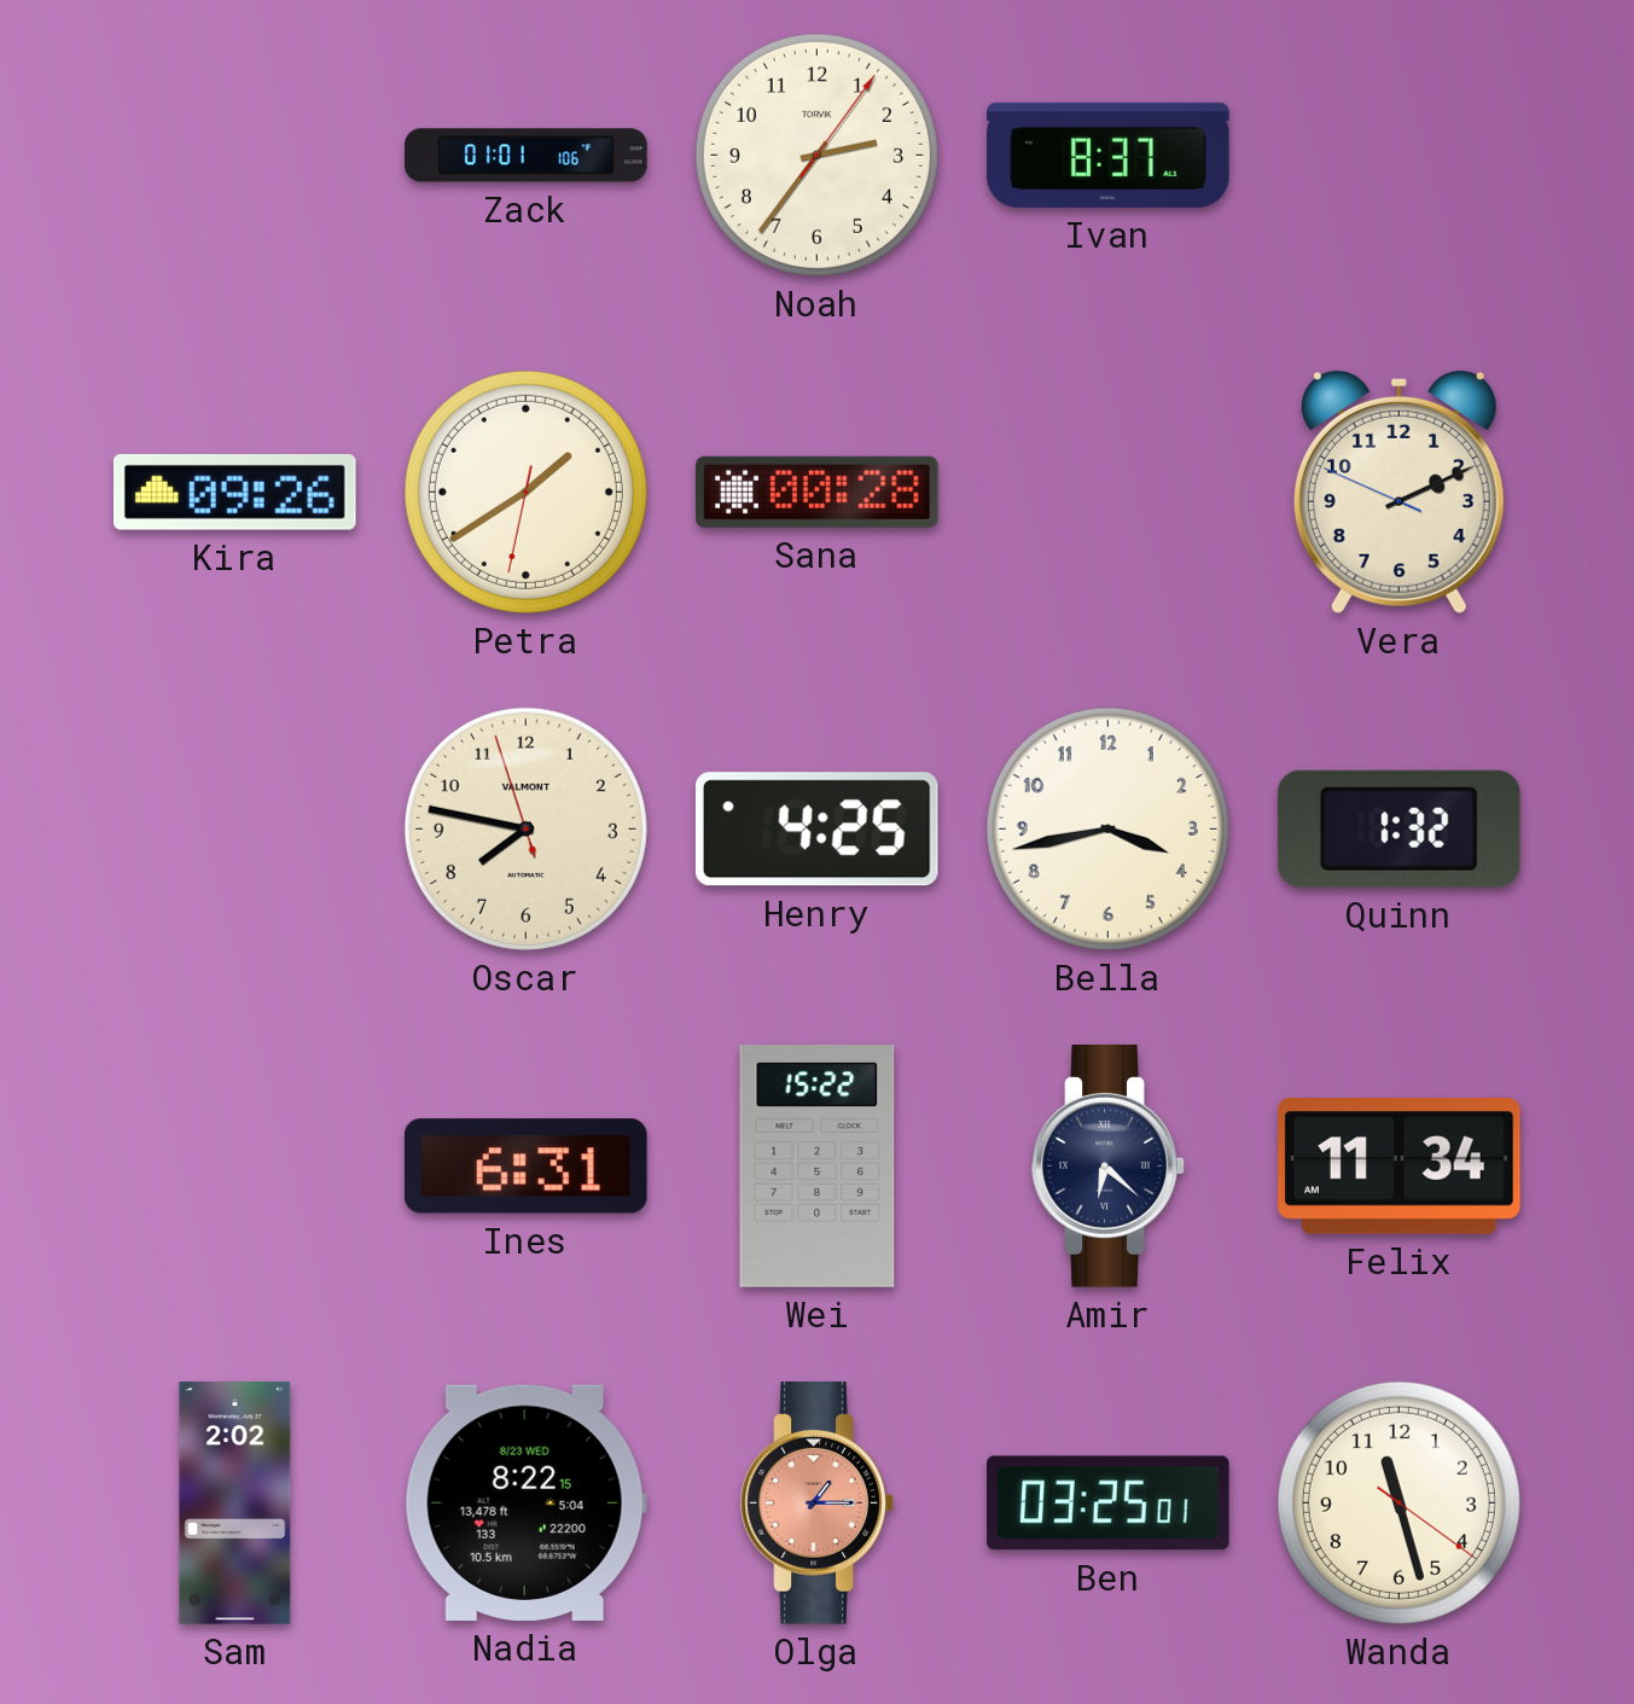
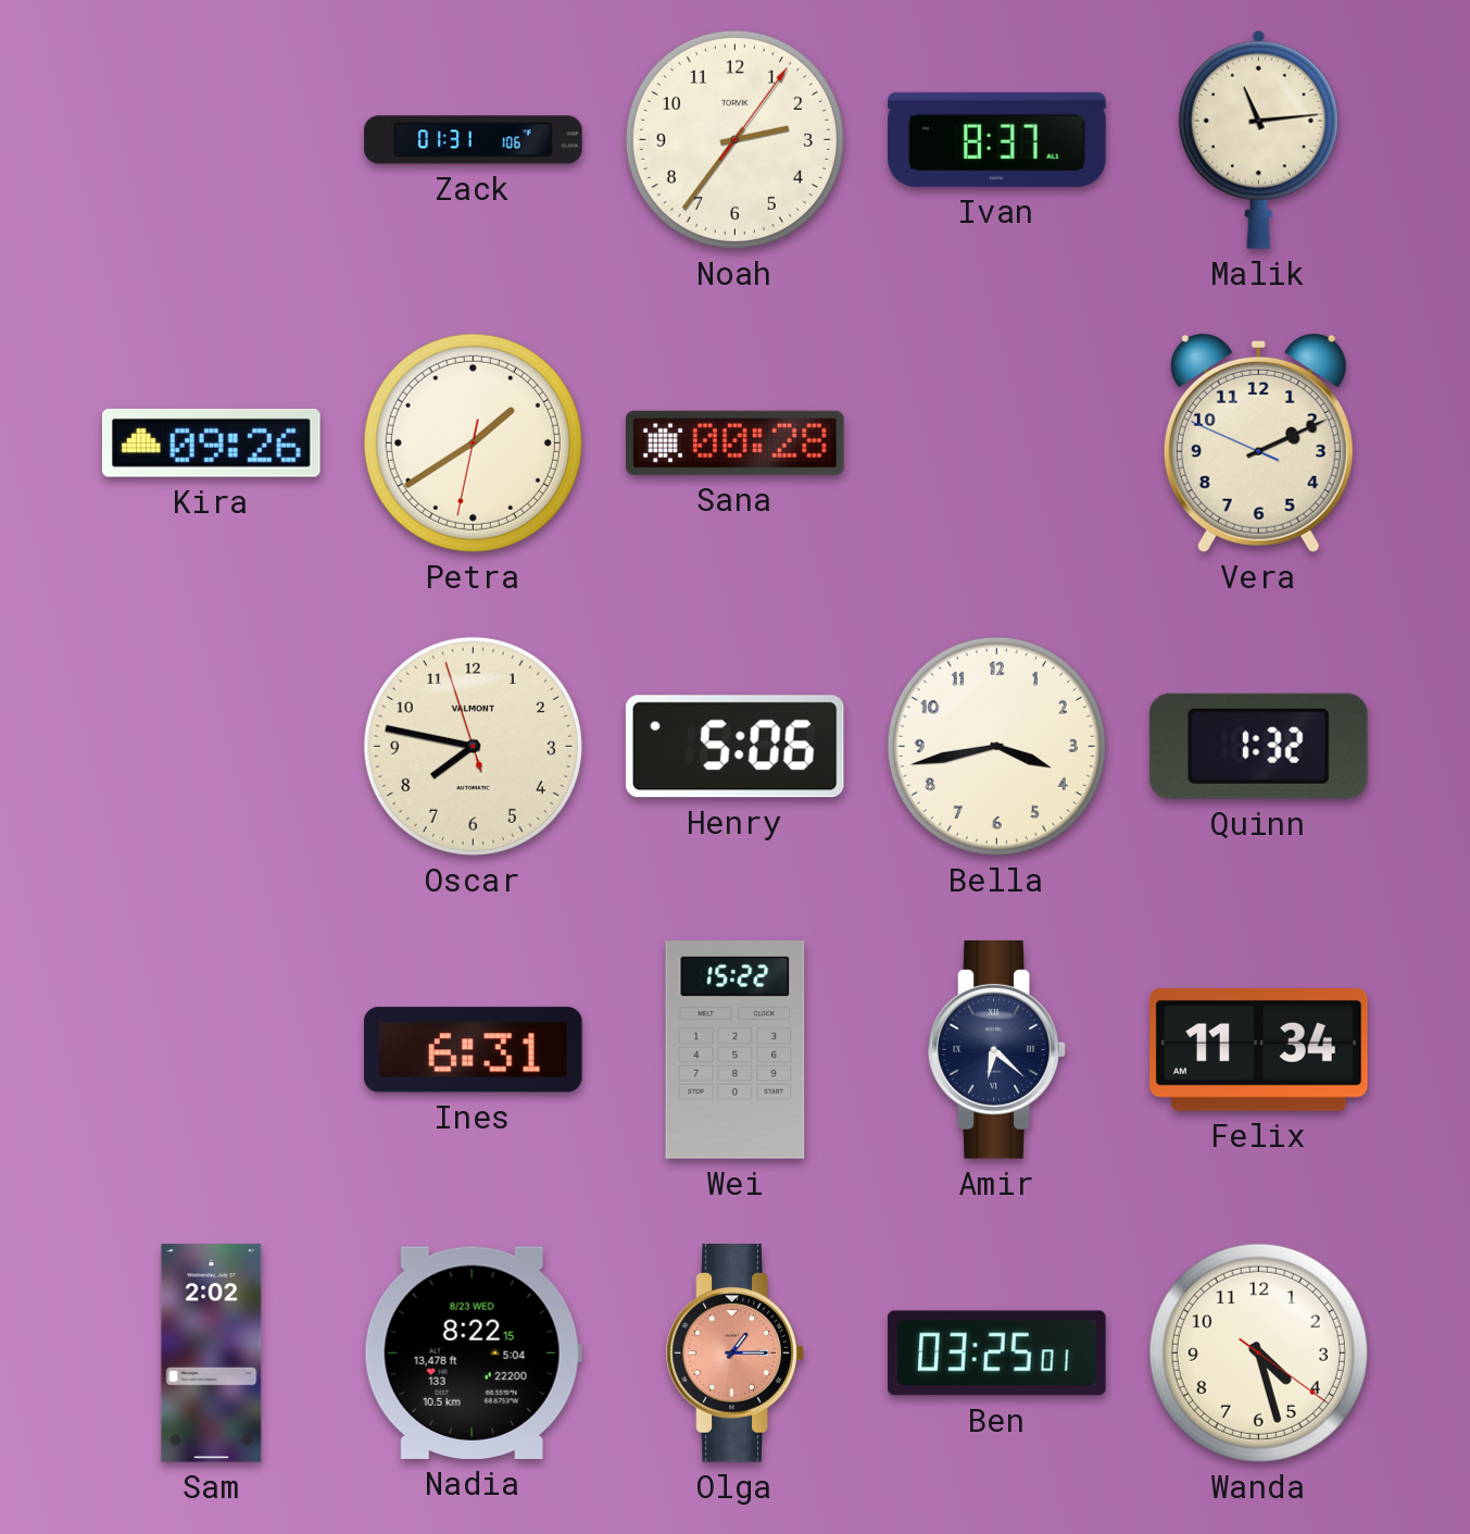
Zack: 01:01 -> 01:31
Malik: none -> 11:14
Henry: 4:25 -> 5:06
Wanda: 11:27 -> 4:27
